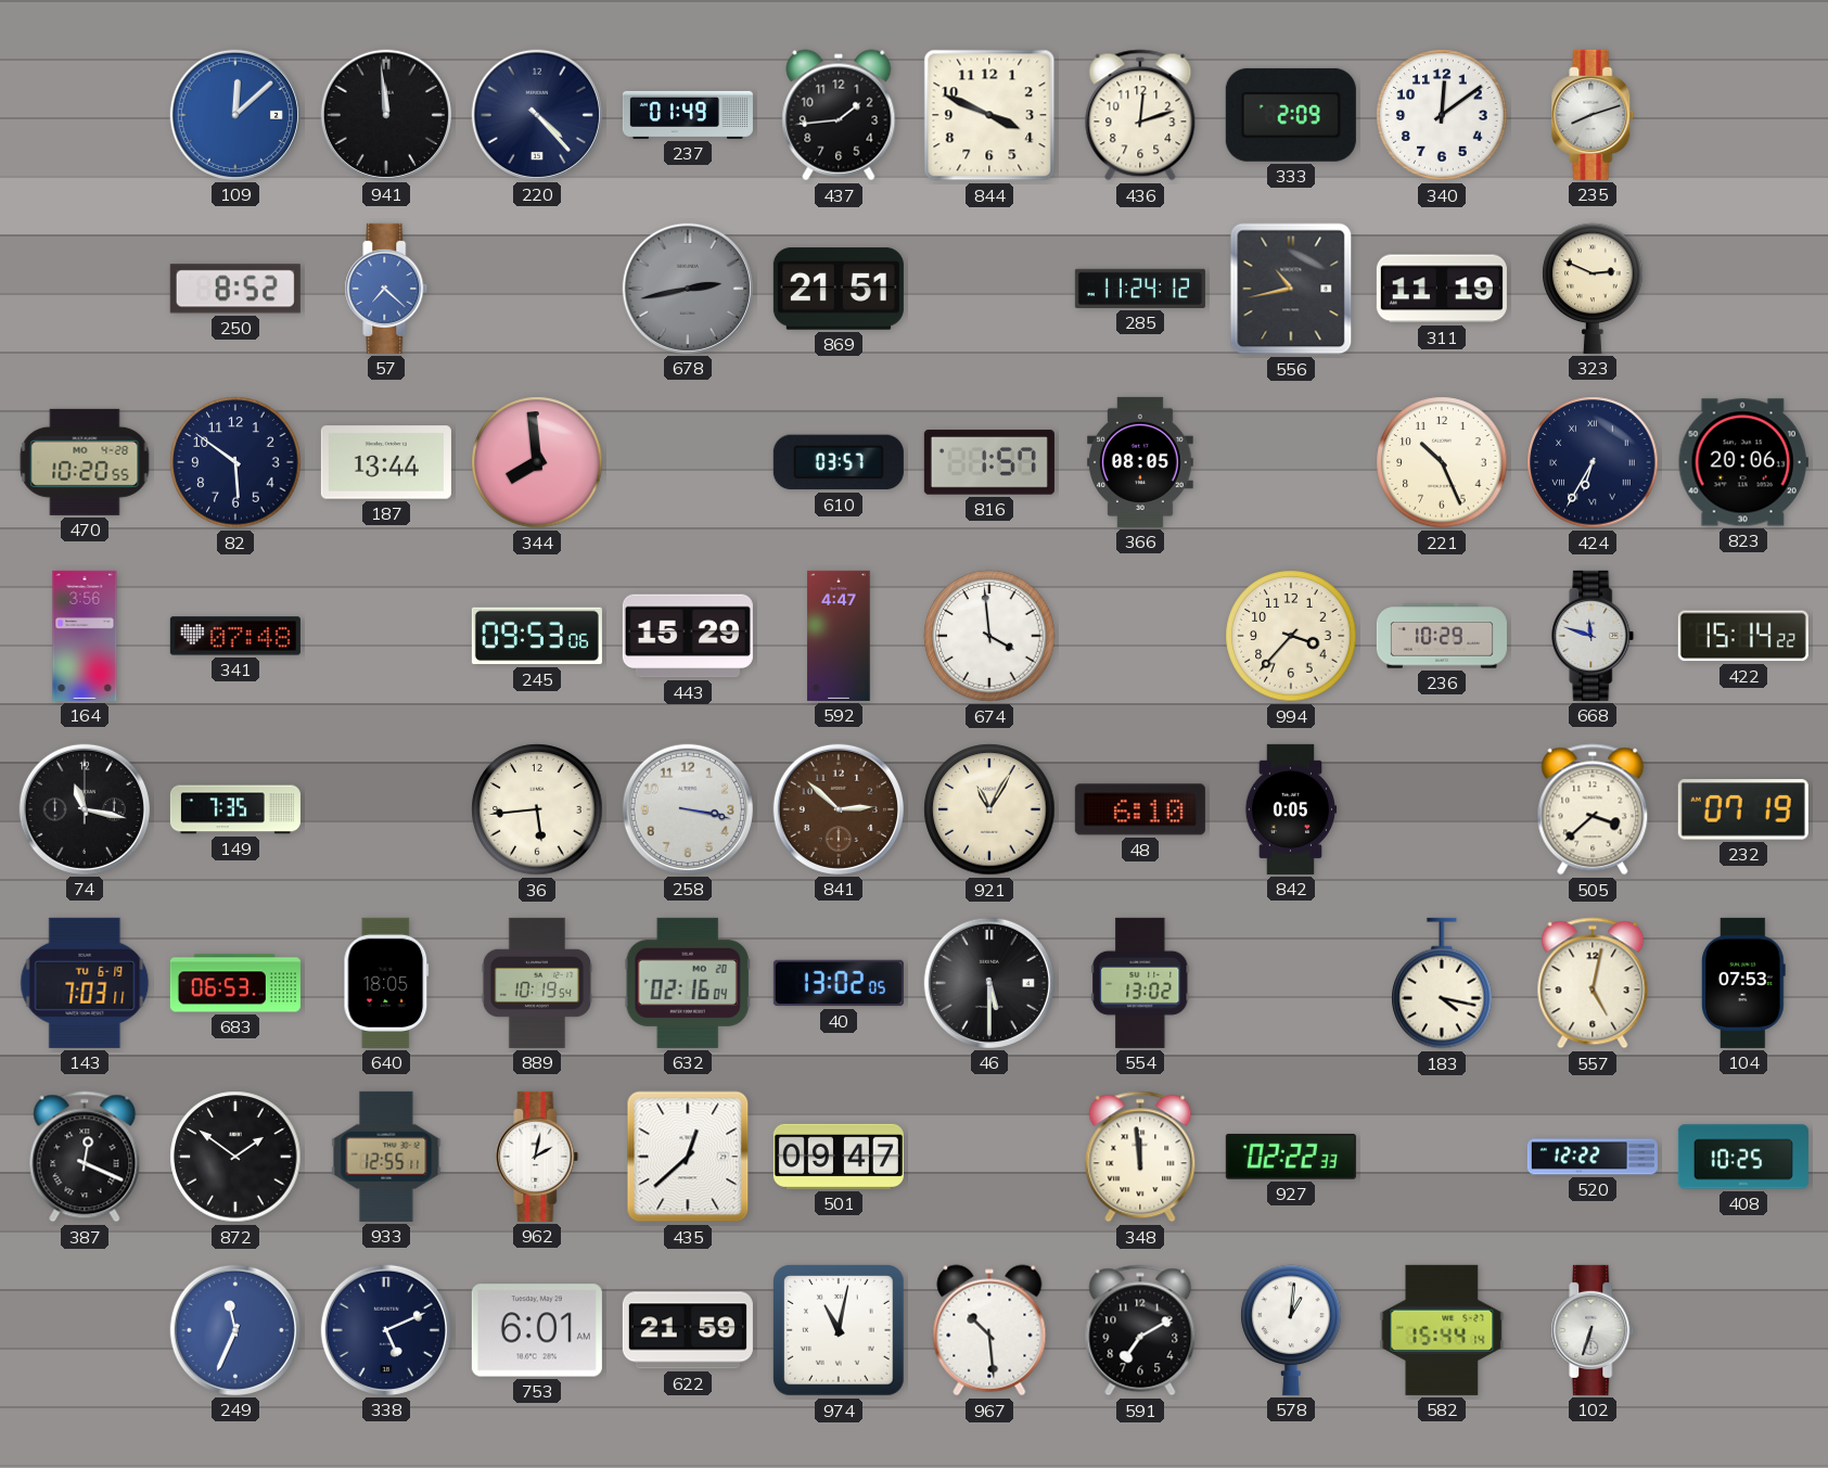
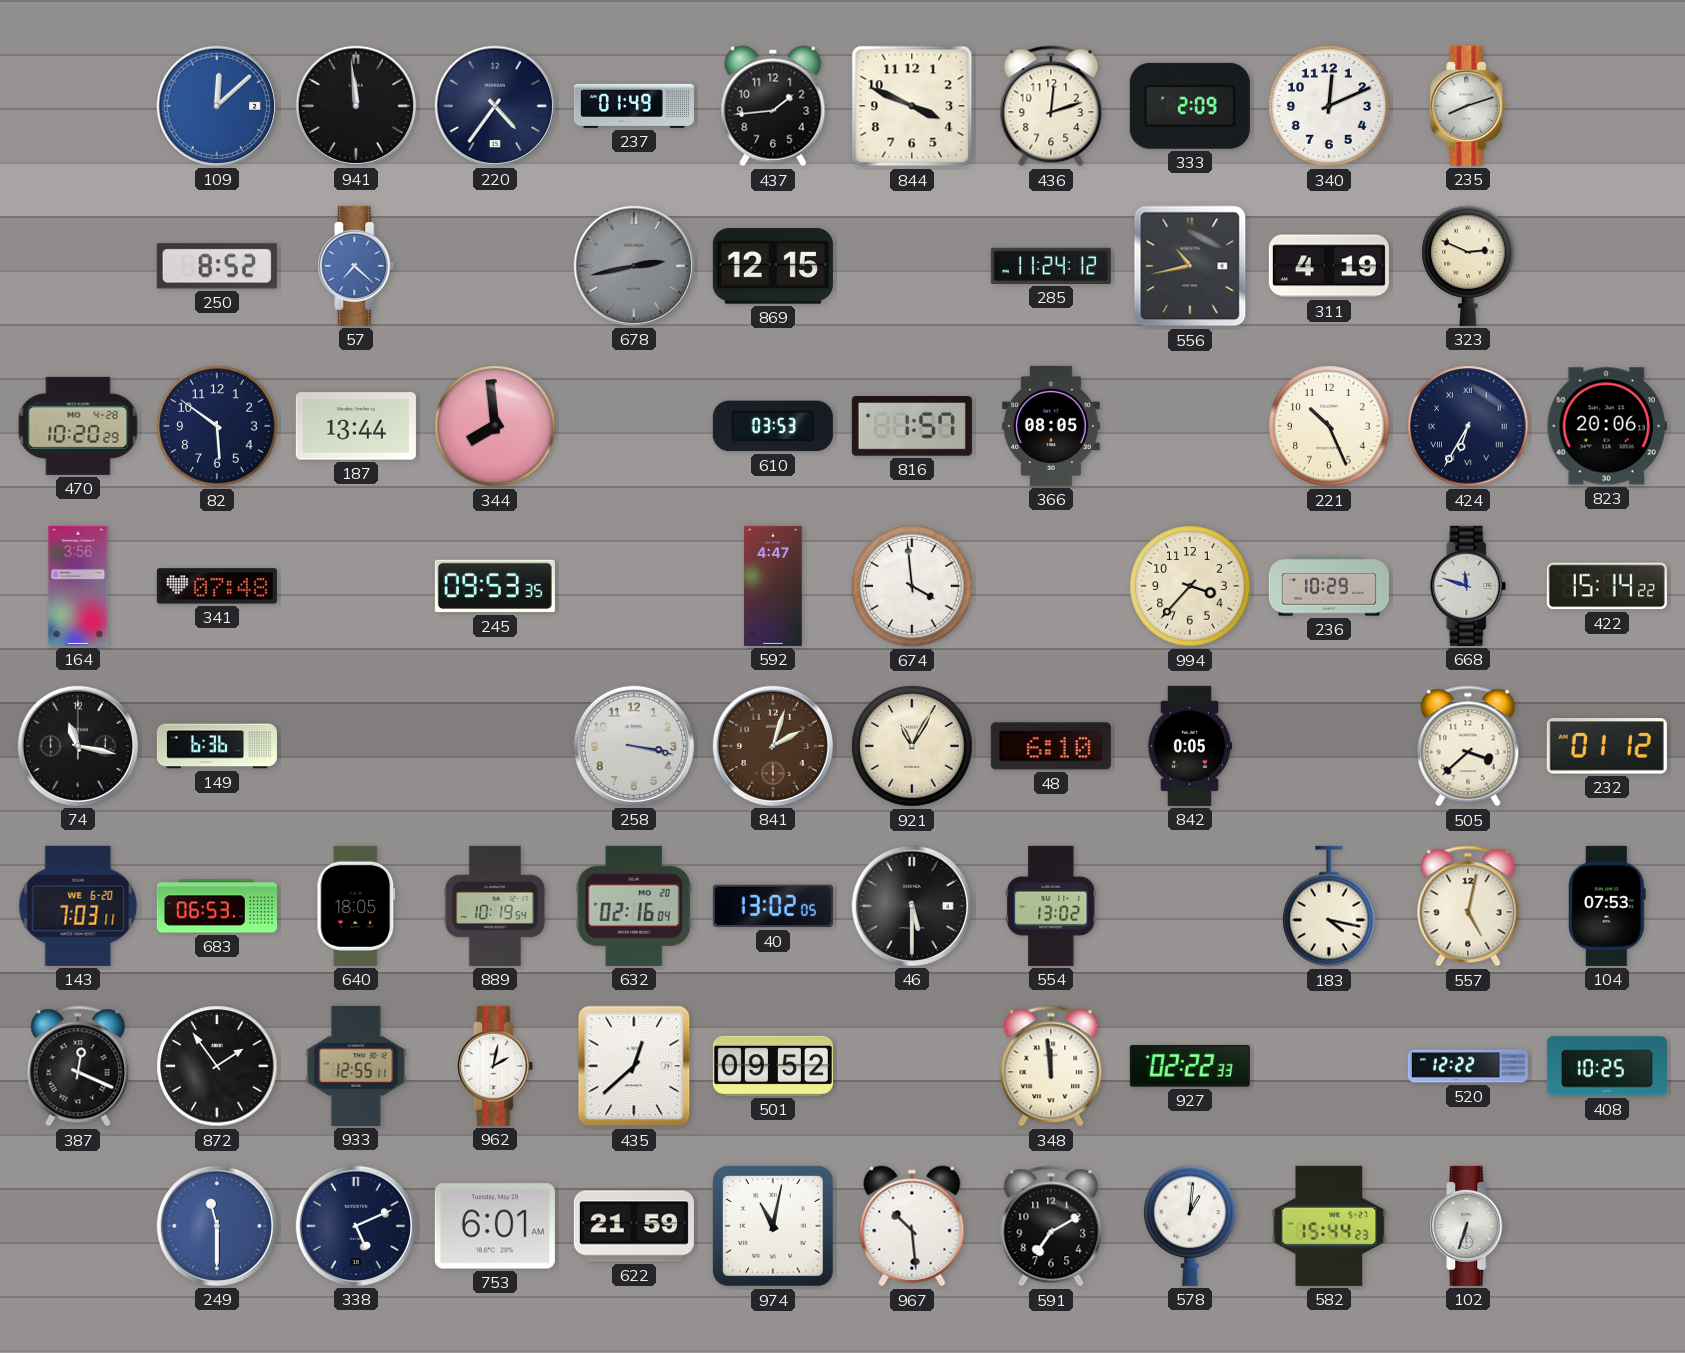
220: 4:23 -> 4:36
340: 12:09 -> 12:11
869: 21:51 -> 12:15
311: 11:19 -> 4:19
470: 10:20:55 -> 10:20:29
610: 03:57 -> 03:53
245: 09:53:06 -> 09:53:35
443: 15:29 -> none
149: 7:35 -> 6:36
36: 5:44 -> none
841: 2:52 -> 2:03
232: 07:19 -> 01:12
143 date: TU 6-19 -> WE 6-20
872: 1:51 -> 1:54
501: 09:47 -> 09:52
249: 11:34 -> 11:30
582: 15:44:14 -> 15:44:23
